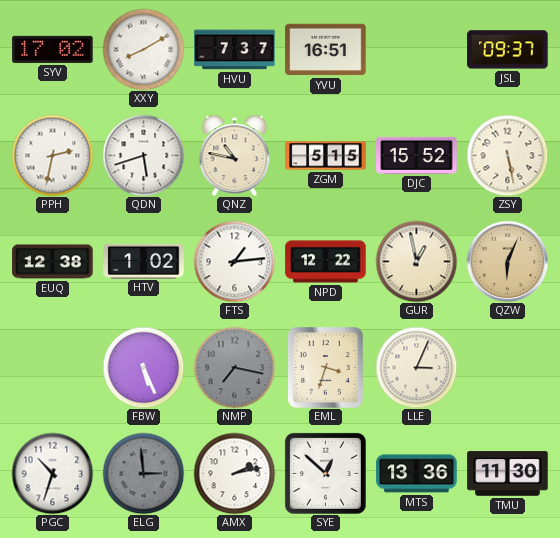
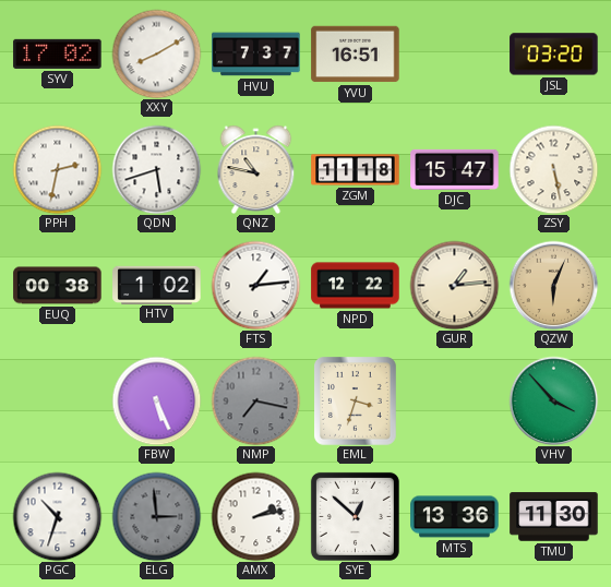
JSL: 09:37 -> 03:20
ZGM: 5:15 -> 11:18
DJC: 15:52 -> 15:47
EUQ: 12:38 -> 00:38
GUR: 12:58 -> 1:14
LLE: 3:04 -> none
VHV: none -> 3:53
